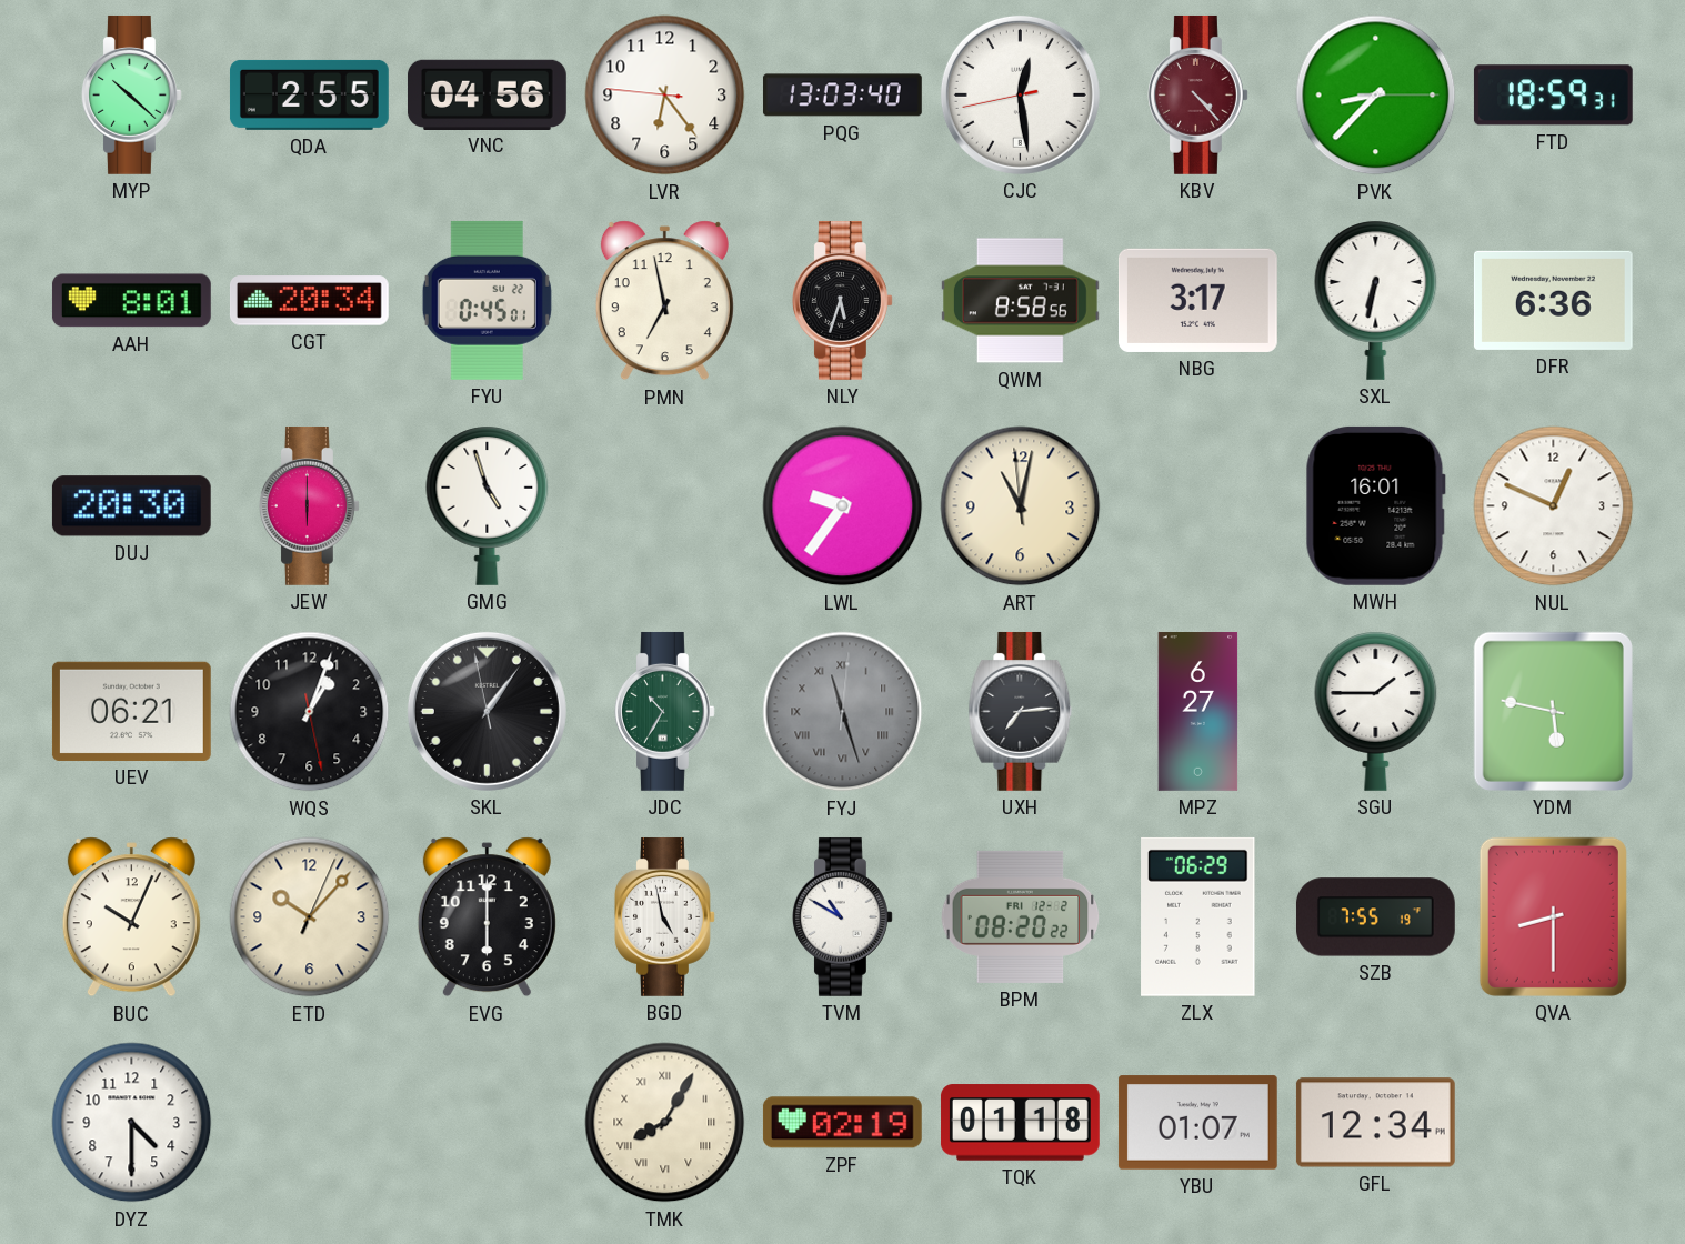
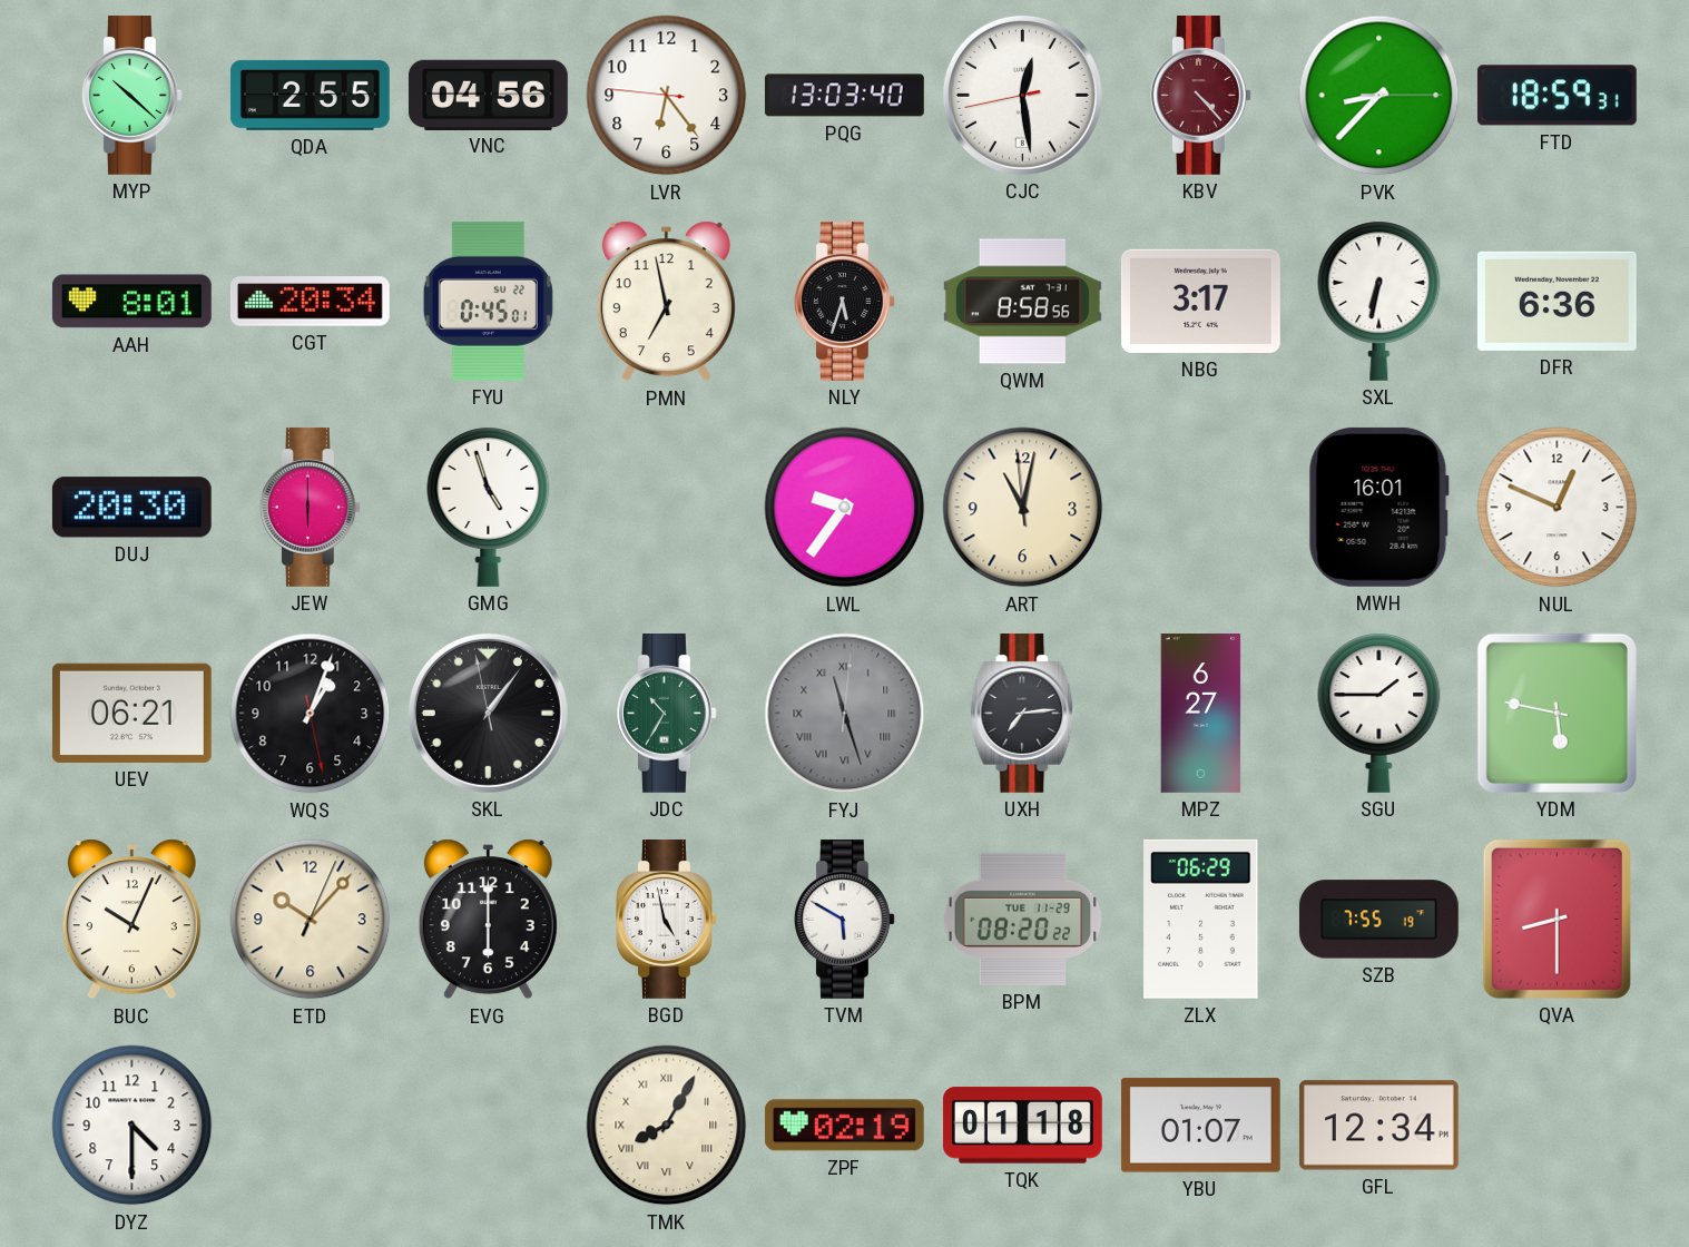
TVM: 10:50 -> 5:50
BPM date: FRI 12-2 -> TUE 11-29
